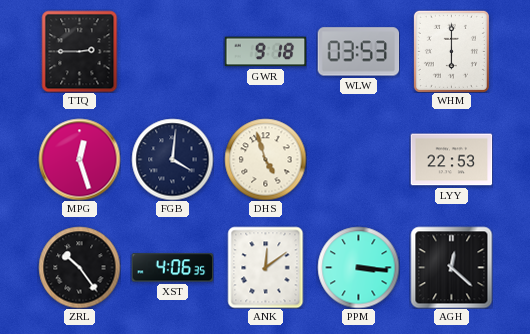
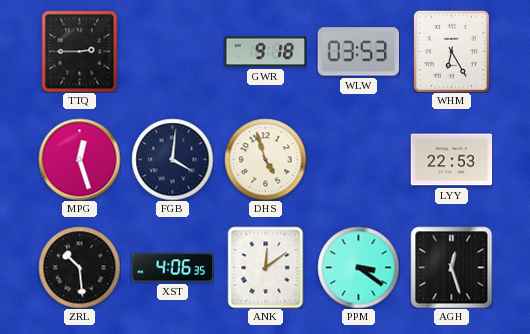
WHM: 6:00 -> 6:25
ZRL: 10:24 -> 10:29
PPM: 3:16 -> 3:21
AGH: 12:22 -> 12:27
